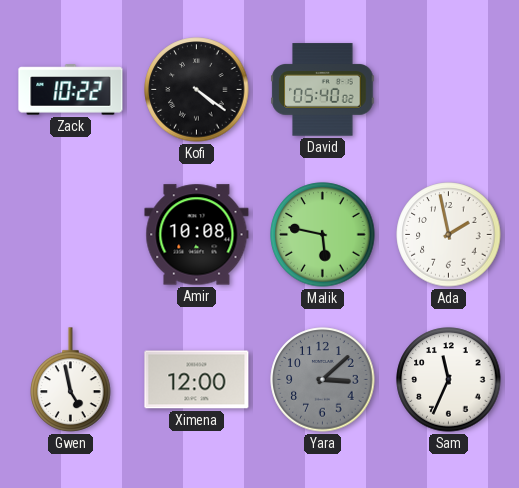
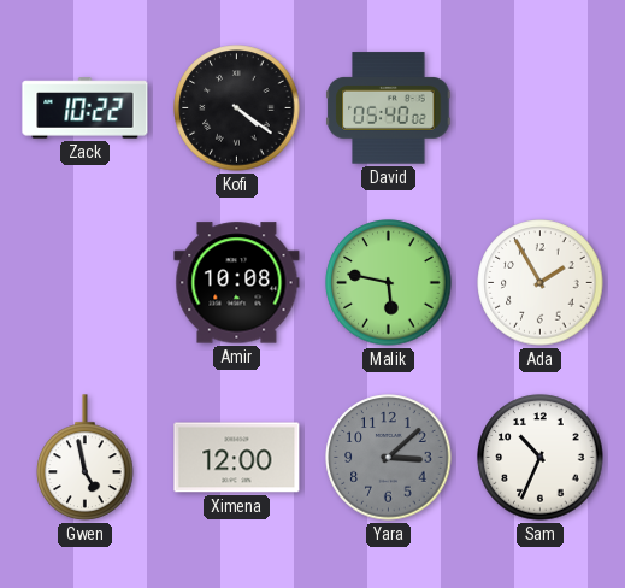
Ada: 1:58 -> 1:55
Sam: 11:34 -> 10:34
